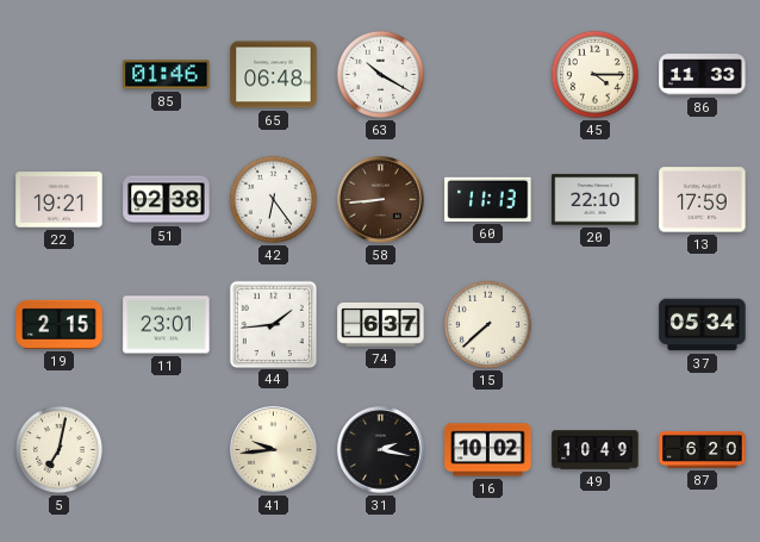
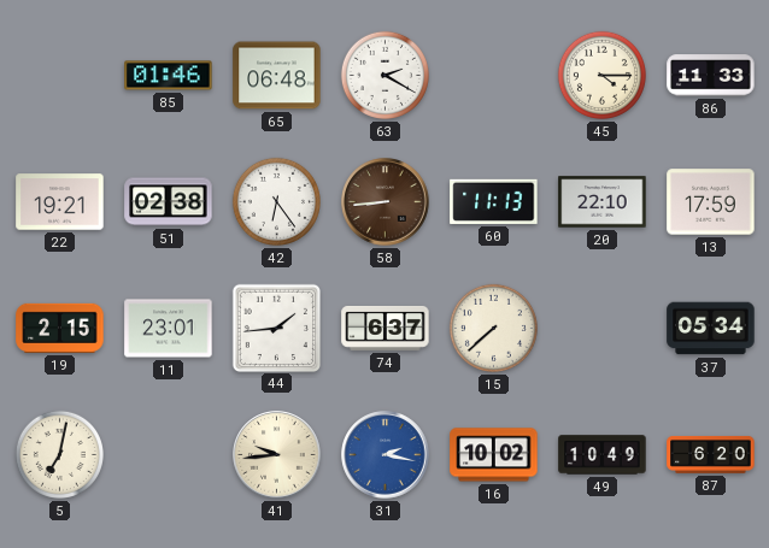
63: 10:20 -> 2:20
31 dial: black -> blue
